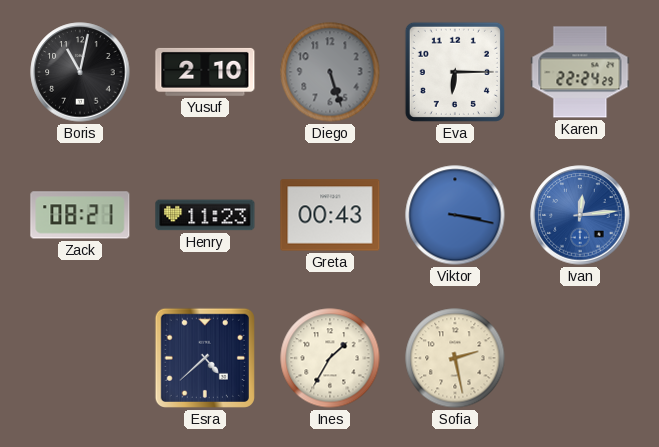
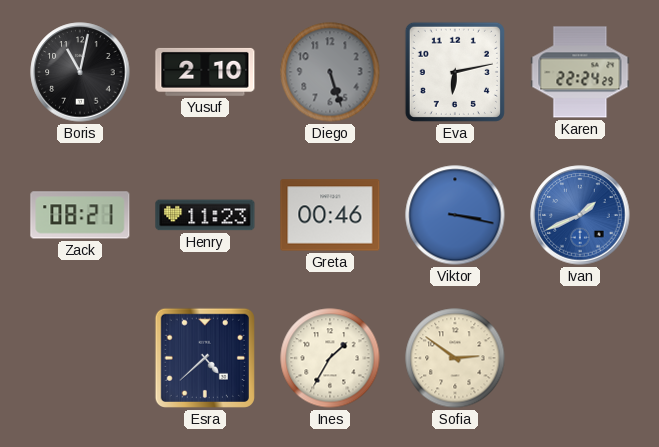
Eva: 6:15 -> 6:13
Greta: 00:43 -> 00:46
Ivan: 12:14 -> 1:41
Sofia: 2:28 -> 2:51
